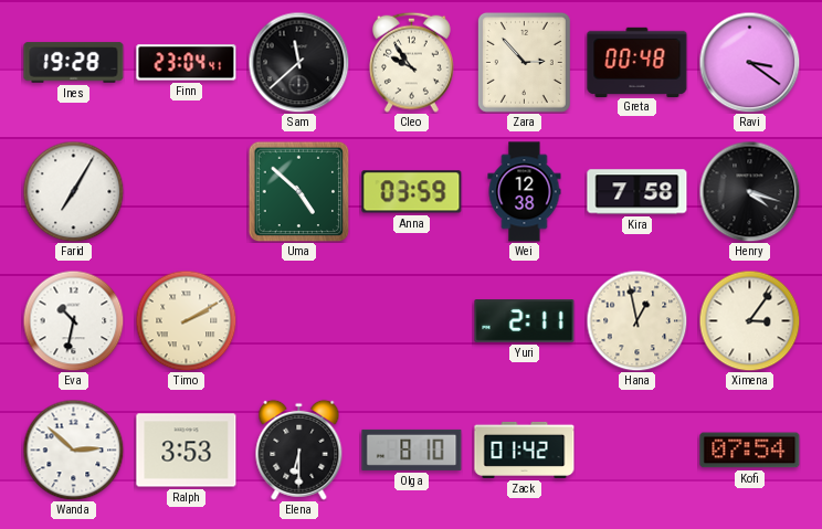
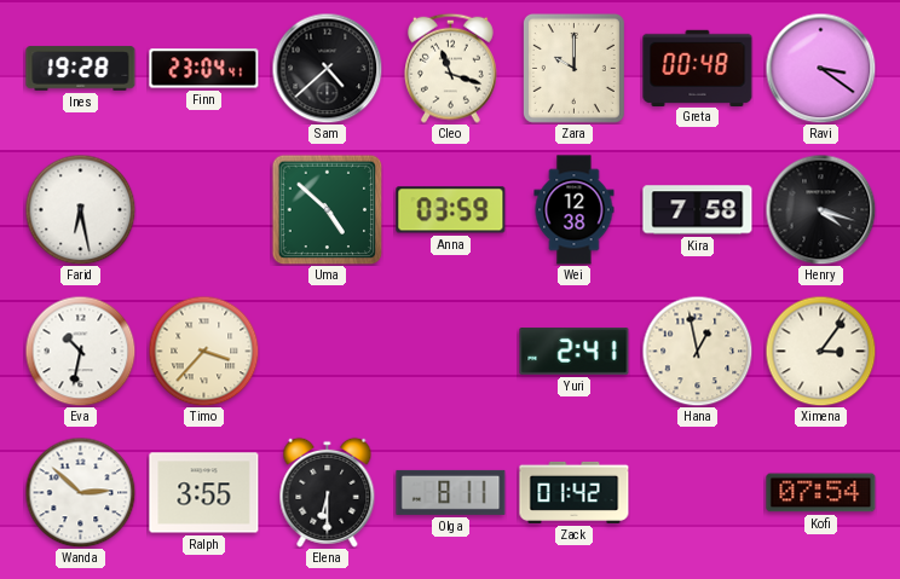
Sam: 11:38 -> 4:38
Cleo: 9:54 -> 11:18
Zara: 2:53 -> 10:00
Farid: 7:05 -> 6:28
Timo: 2:10 -> 3:37
Yuri: 2:11 -> 2:41
Ralph: 3:53 -> 3:55
Olga: 8:10 -> 8:11
